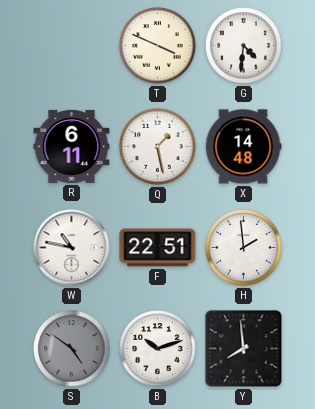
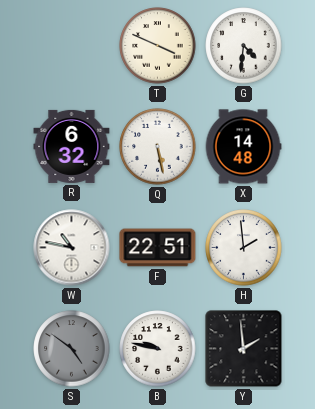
R: 6:11 -> 6:32
Q: 1:28 -> 5:28
B: 10:12 -> 9:47
Y: 7:59 -> 1:59
